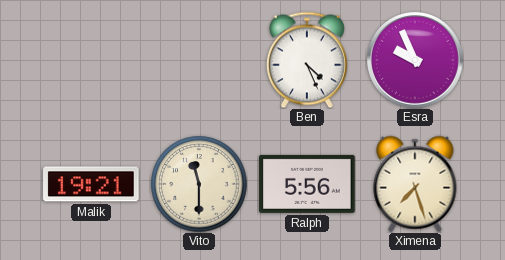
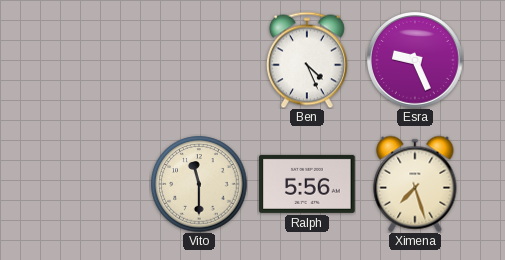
Esra: 9:56 -> 9:26
Malik: 19:21 -> none
